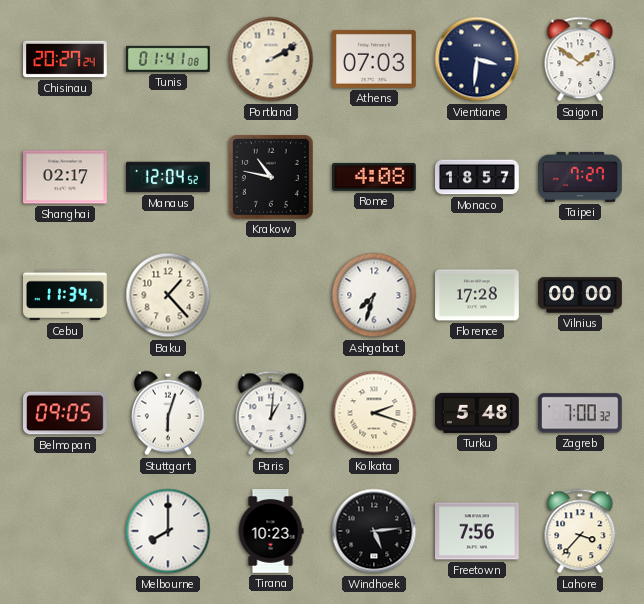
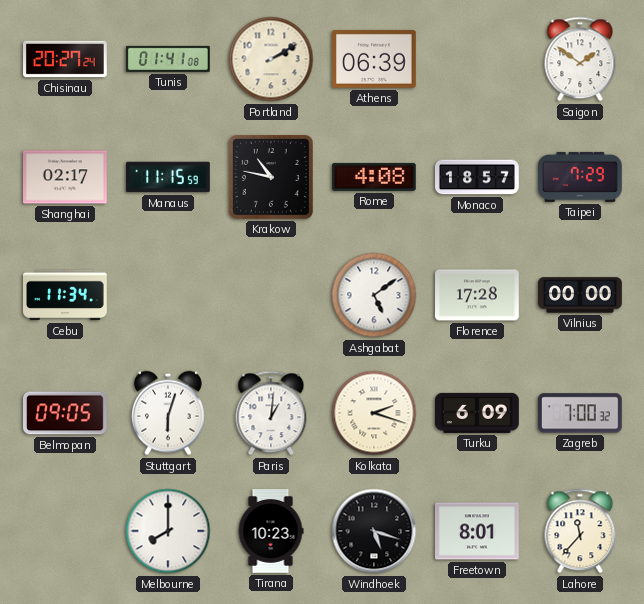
Athens: 07:03 -> 06:39
Vientiane: 3:31 -> none
Manaus: 12:04 -> 11:15
Taipei: 7:27 -> 7:29
Baku: 1:23 -> none
Ashgabat: 7:33 -> 5:09
Turku: 5:48 -> 6:09
Windhoek: 5:14 -> 5:18
Freetown: 7:56 -> 8:01
Lahore: 3:37 -> 11:37
